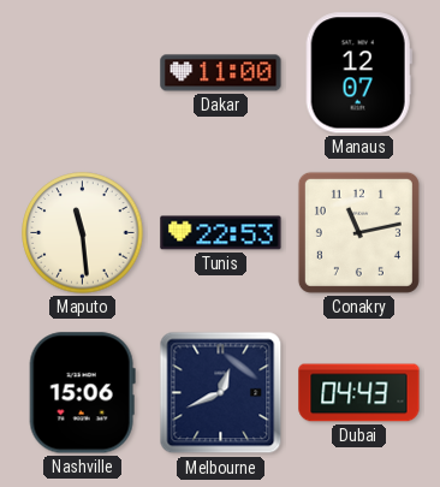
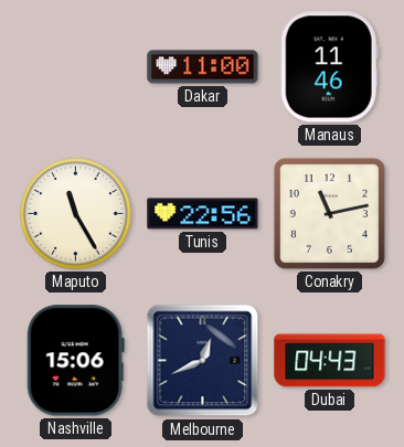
Manaus: 12:07 -> 11:46
Maputo: 11:29 -> 11:25
Tunis: 22:53 -> 22:56
